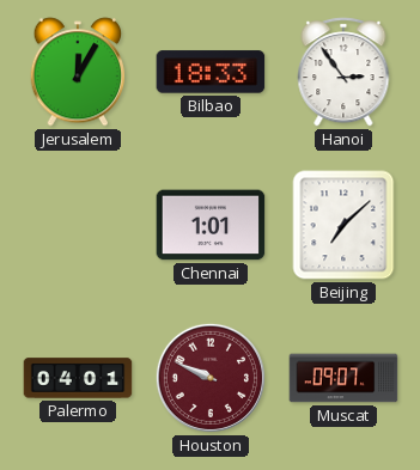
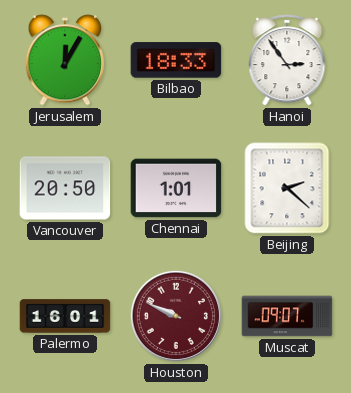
Vancouver: none -> 20:50
Beijing: 7:08 -> 2:22
Palermo: 04:01 -> 16:01
